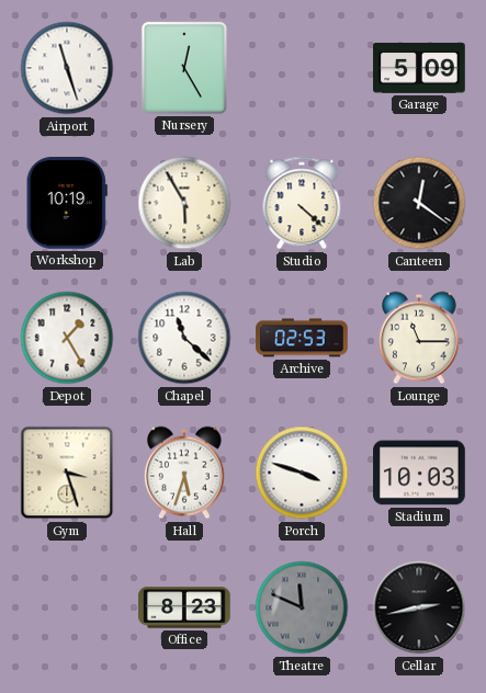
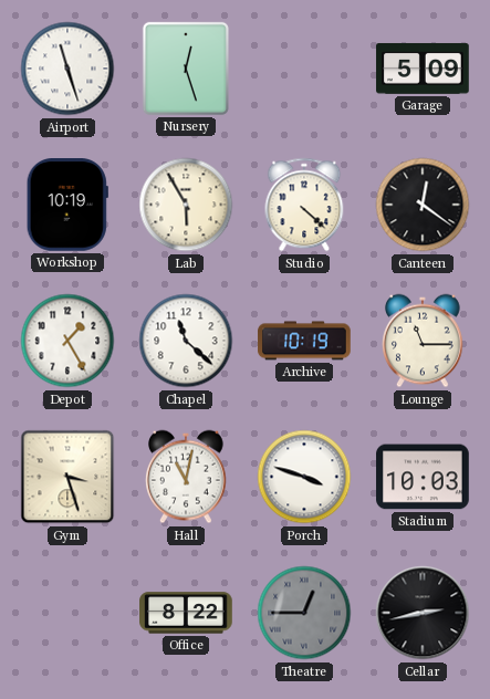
Nursery: 12:25 -> 12:27
Archive: 02:53 -> 10:19
Hall: 5:33 -> 11:02
Office: 8:23 -> 8:22
Theatre: 11:49 -> 12:45
